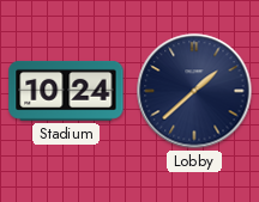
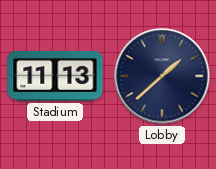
Stadium: 10:24 -> 11:13
